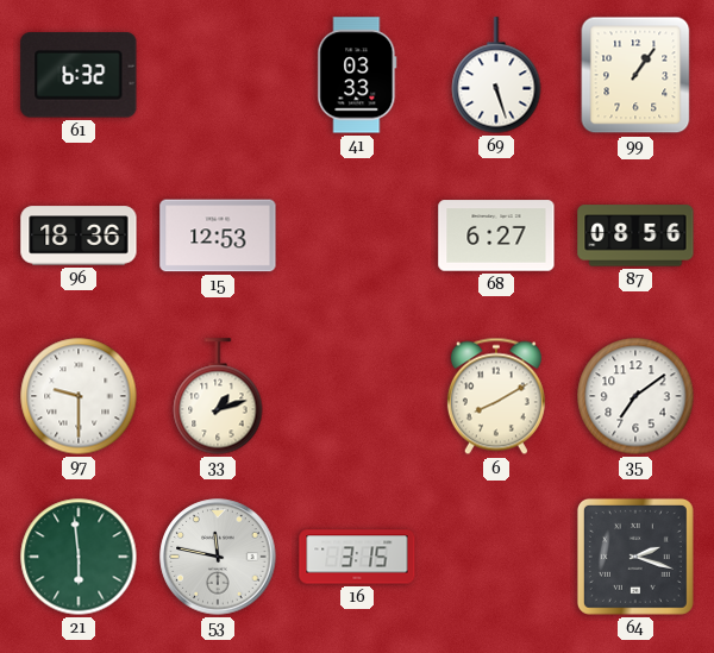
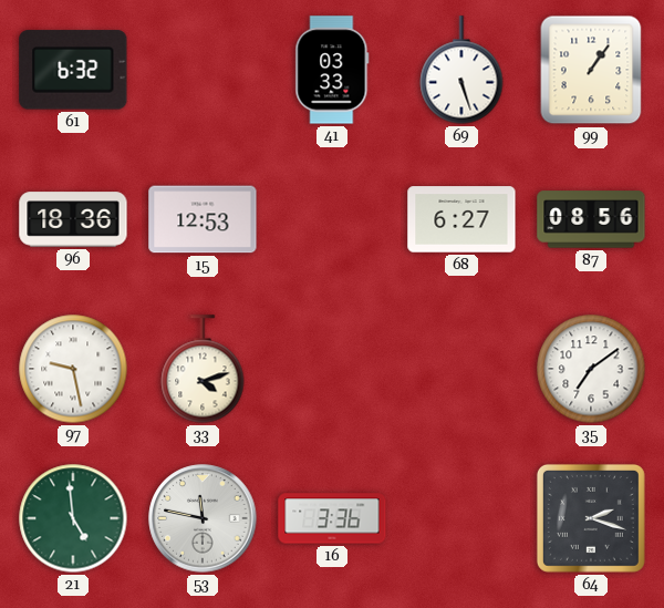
97: 9:30 -> 9:28
33: 1:12 -> 4:12
6: 8:10 -> none
21: 5:59 -> 4:59
16: 3:15 -> 3:36
